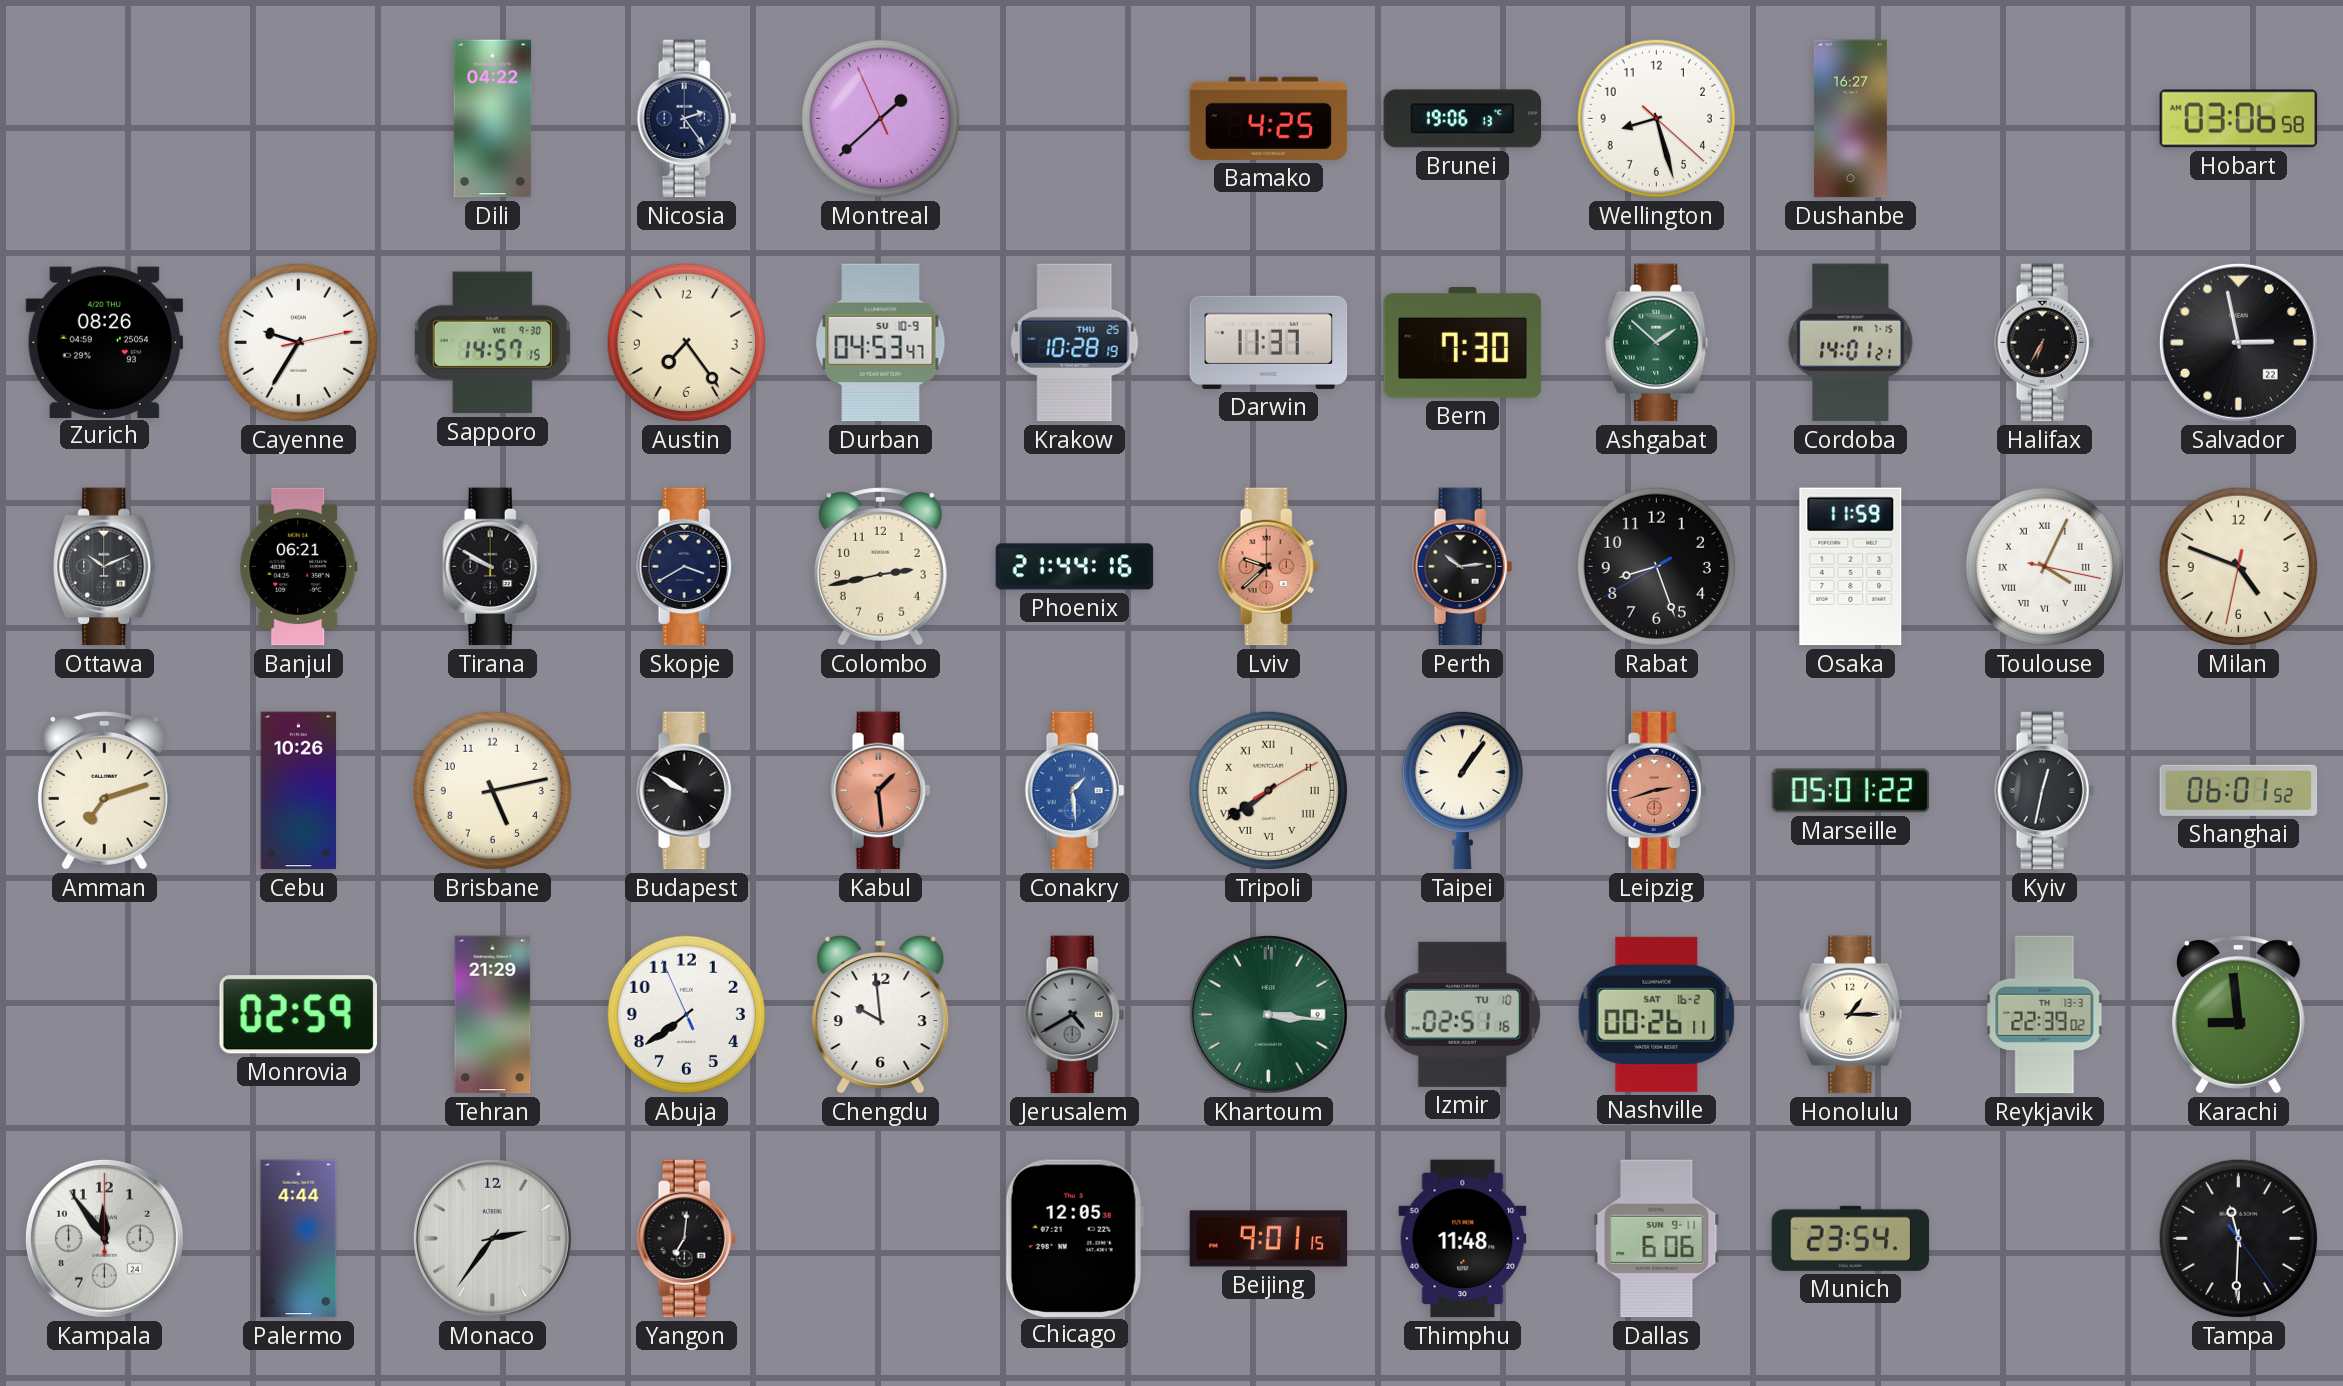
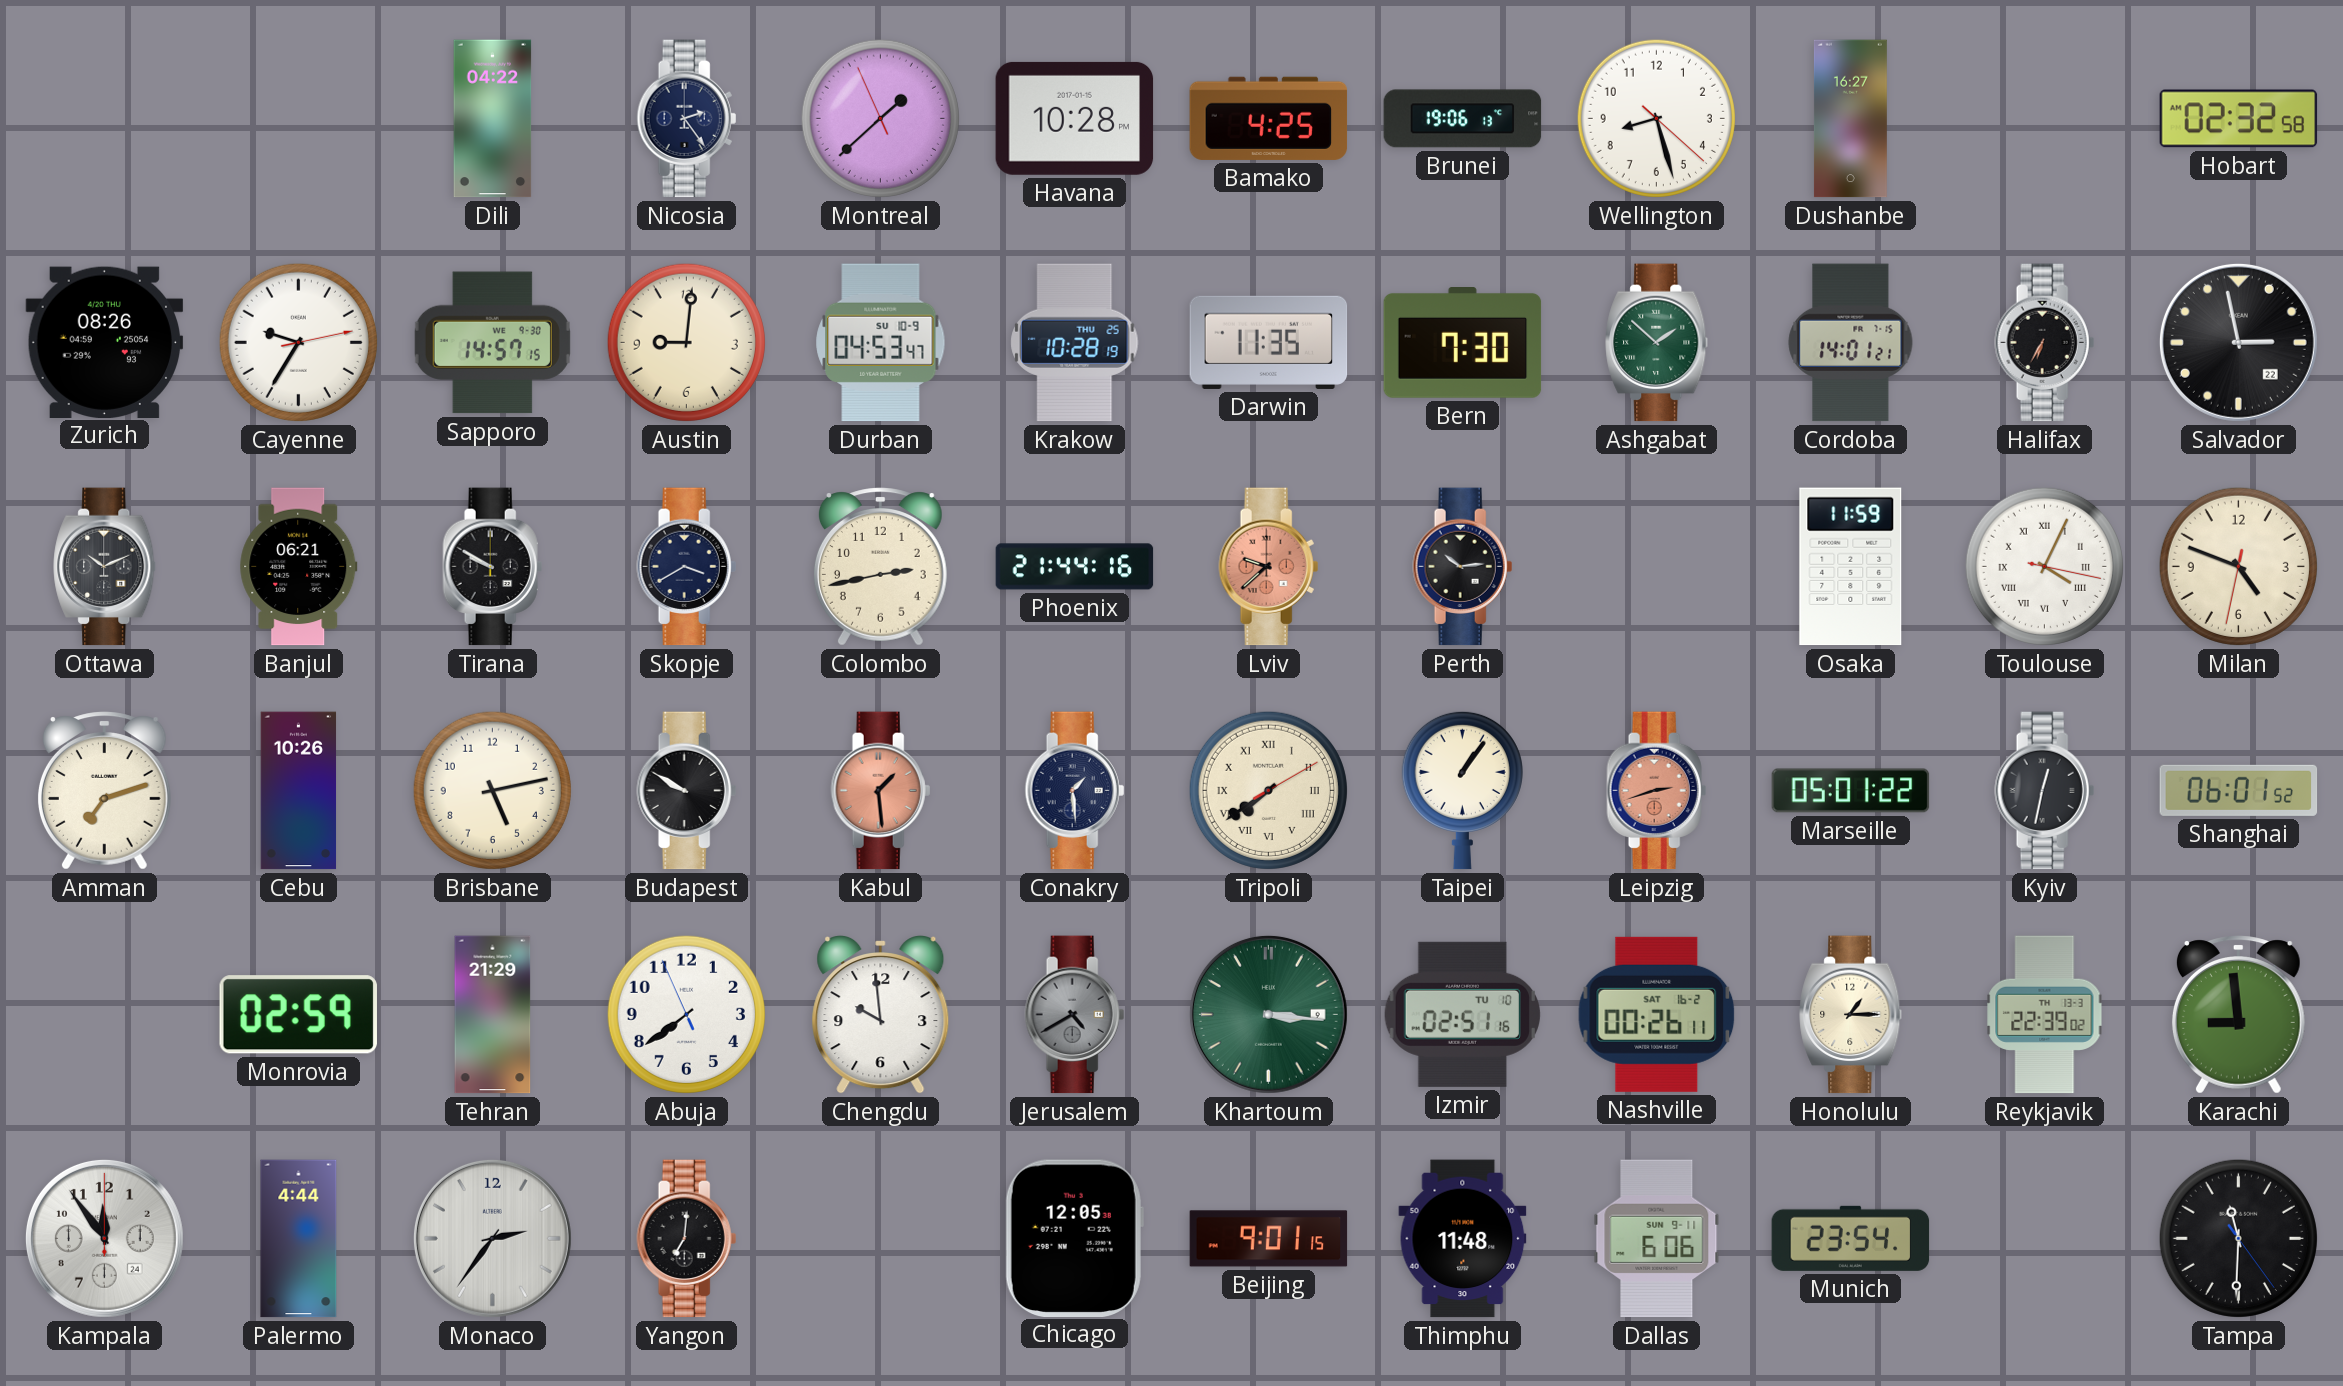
Havana: none -> 10:28
Hobart: 03:06 -> 02:32
Austin: 7:24 -> 9:01
Darwin: 11:37 -> 11:35
Rabat: 8:26 -> none
Conakry dial: blue -> navy
